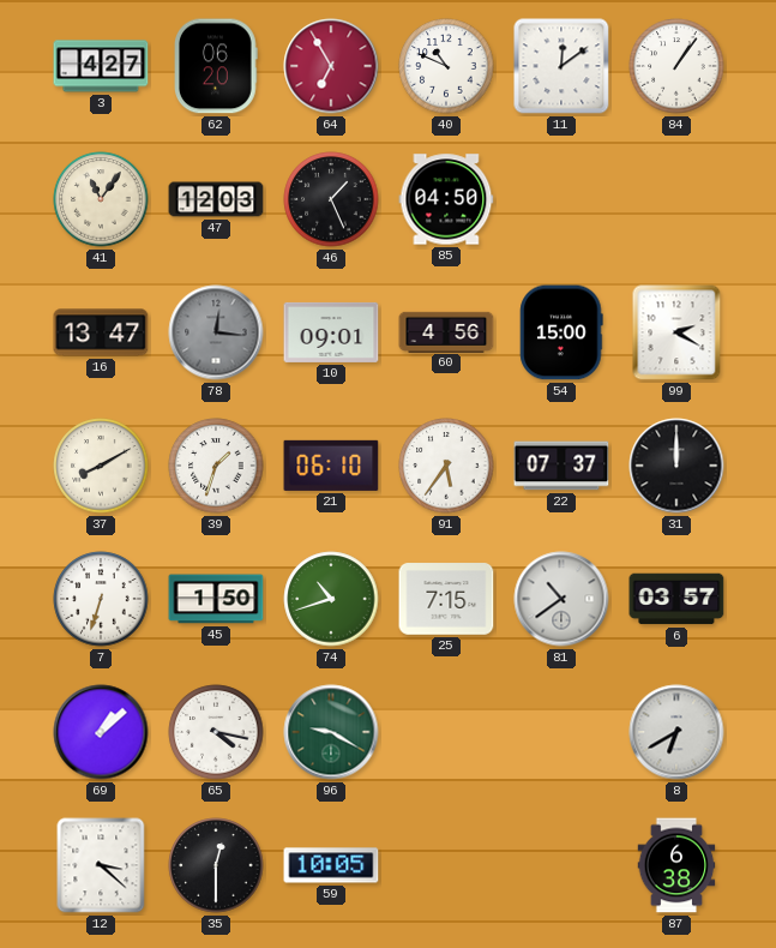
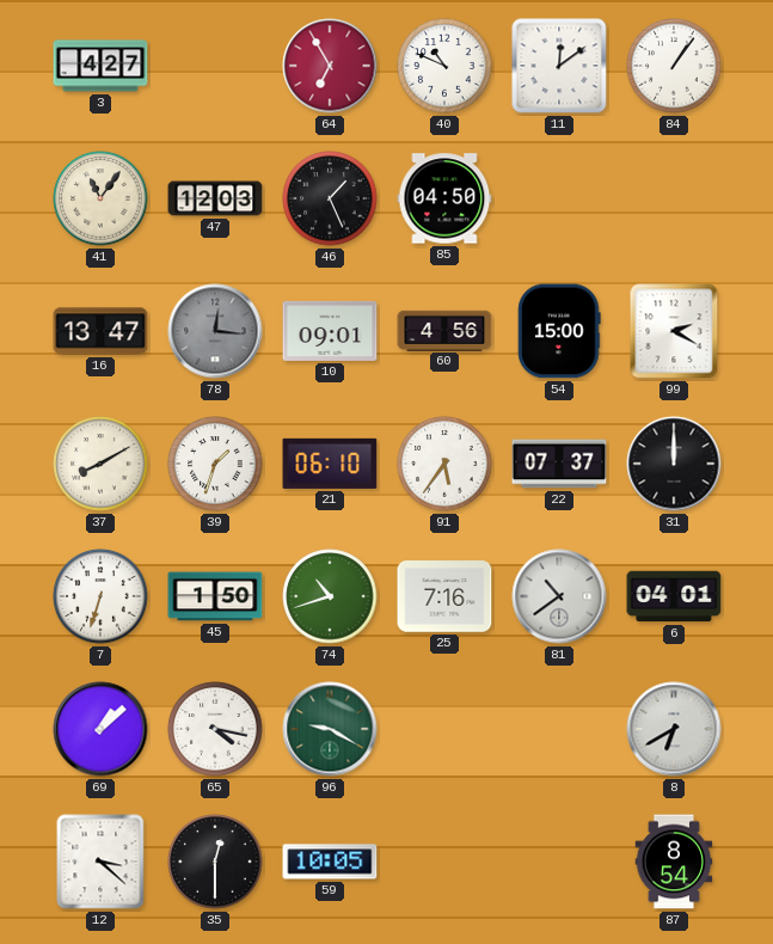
62: 06:20 -> none
25: 7:15 -> 7:16
6: 03:57 -> 04:01
87: 6:38 -> 8:54
